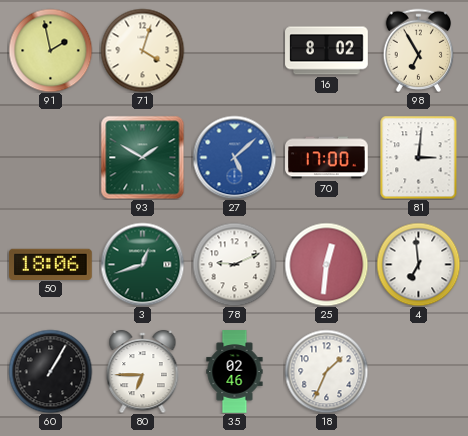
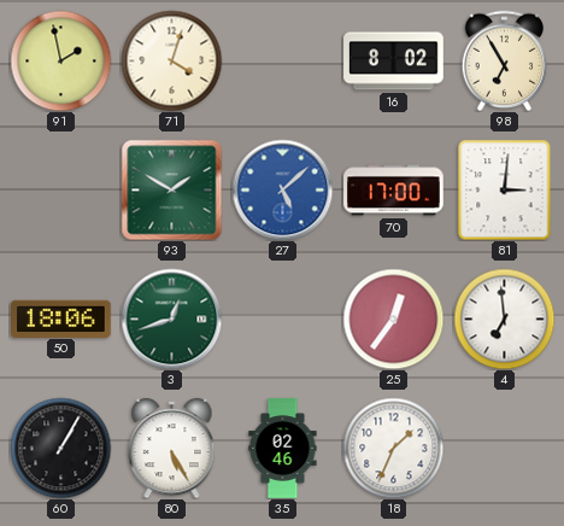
78: 9:11 -> none
25: 12:31 -> 12:36
80: 6:45 -> 5:25
